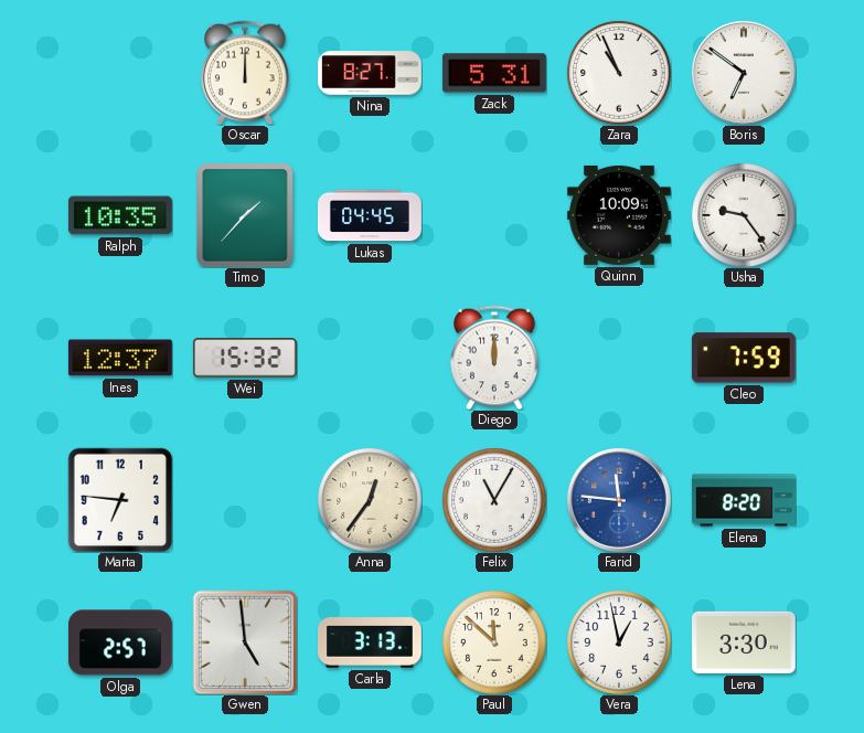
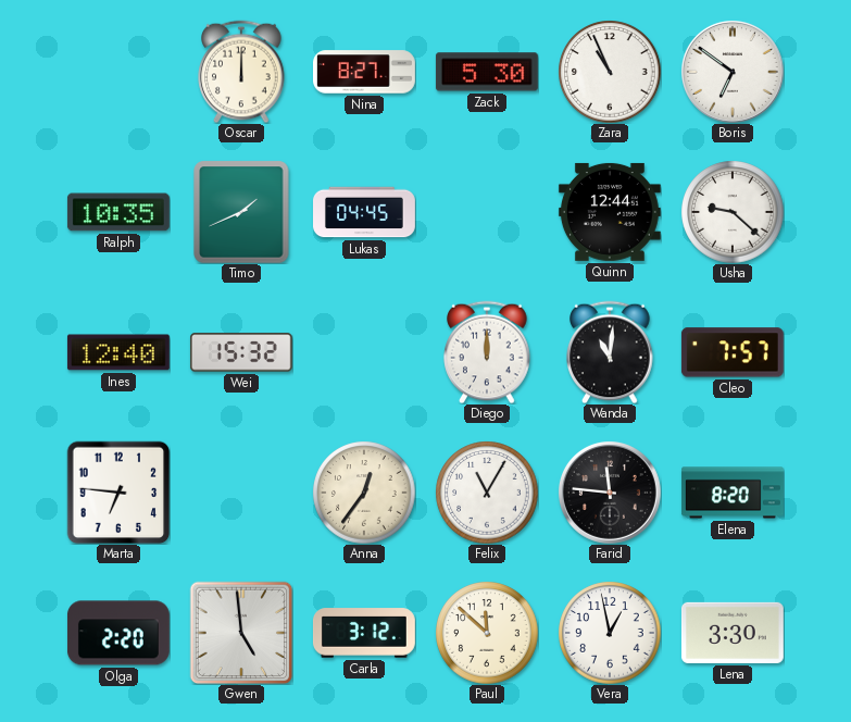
Zack: 5:31 -> 5:30
Timo: 1:37 -> 1:41
Quinn: 10:09 -> 12:44
Usha: 9:24 -> 9:22
Ines: 12:37 -> 12:40
Wanda: none -> 11:01
Cleo: 7:59 -> 7:57
Farid dial: blue -> black
Olga: 2:57 -> 2:20
Carla: 3:13 -> 3:12
